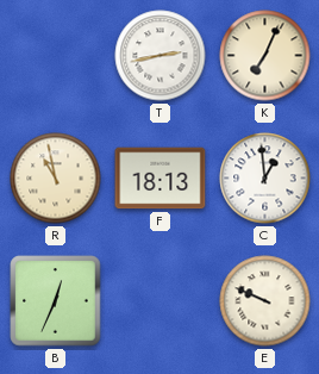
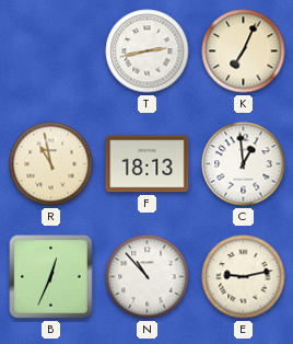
N: none -> 10:53
E: 9:49 -> 9:13
